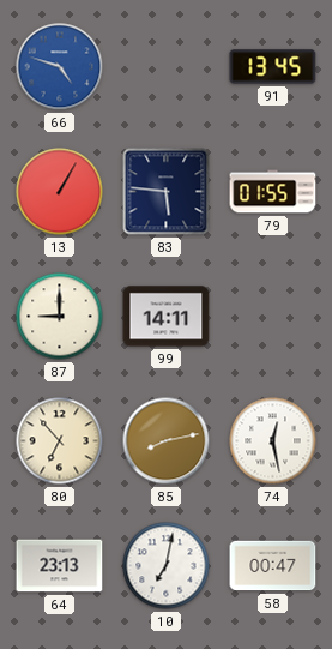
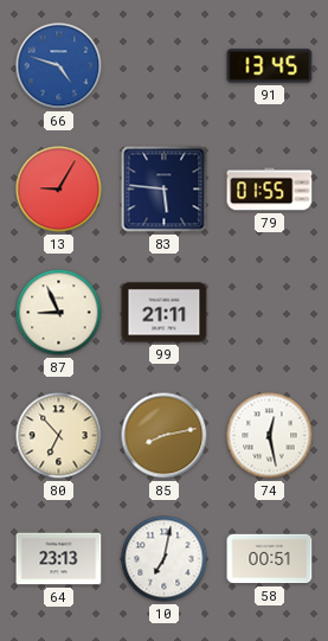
13: 1:05 -> 9:05
87: 9:00 -> 8:56
99: 14:11 -> 21:11
58: 00:47 -> 00:51
